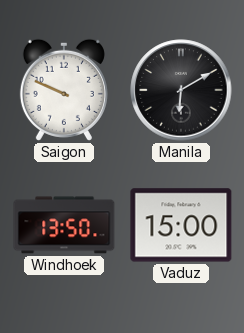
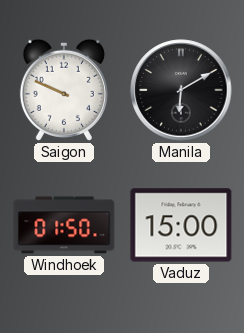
Windhoek: 13:50 -> 01:50
